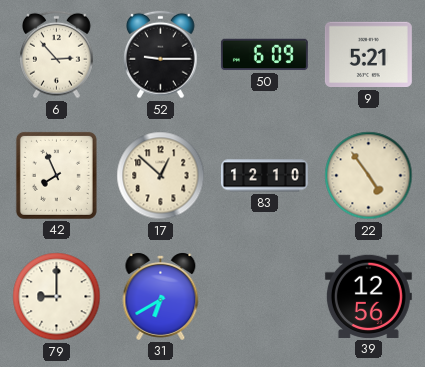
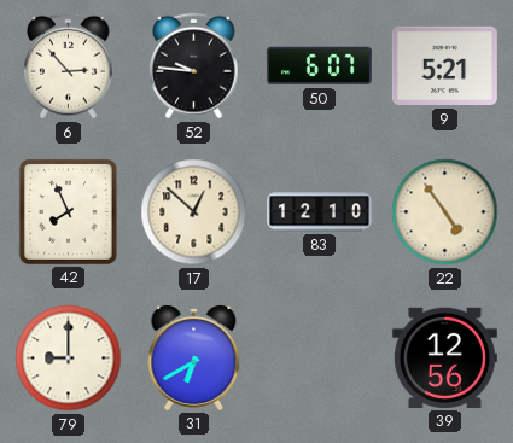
52: 9:15 -> 9:46
50: 6:09 -> 6:07
